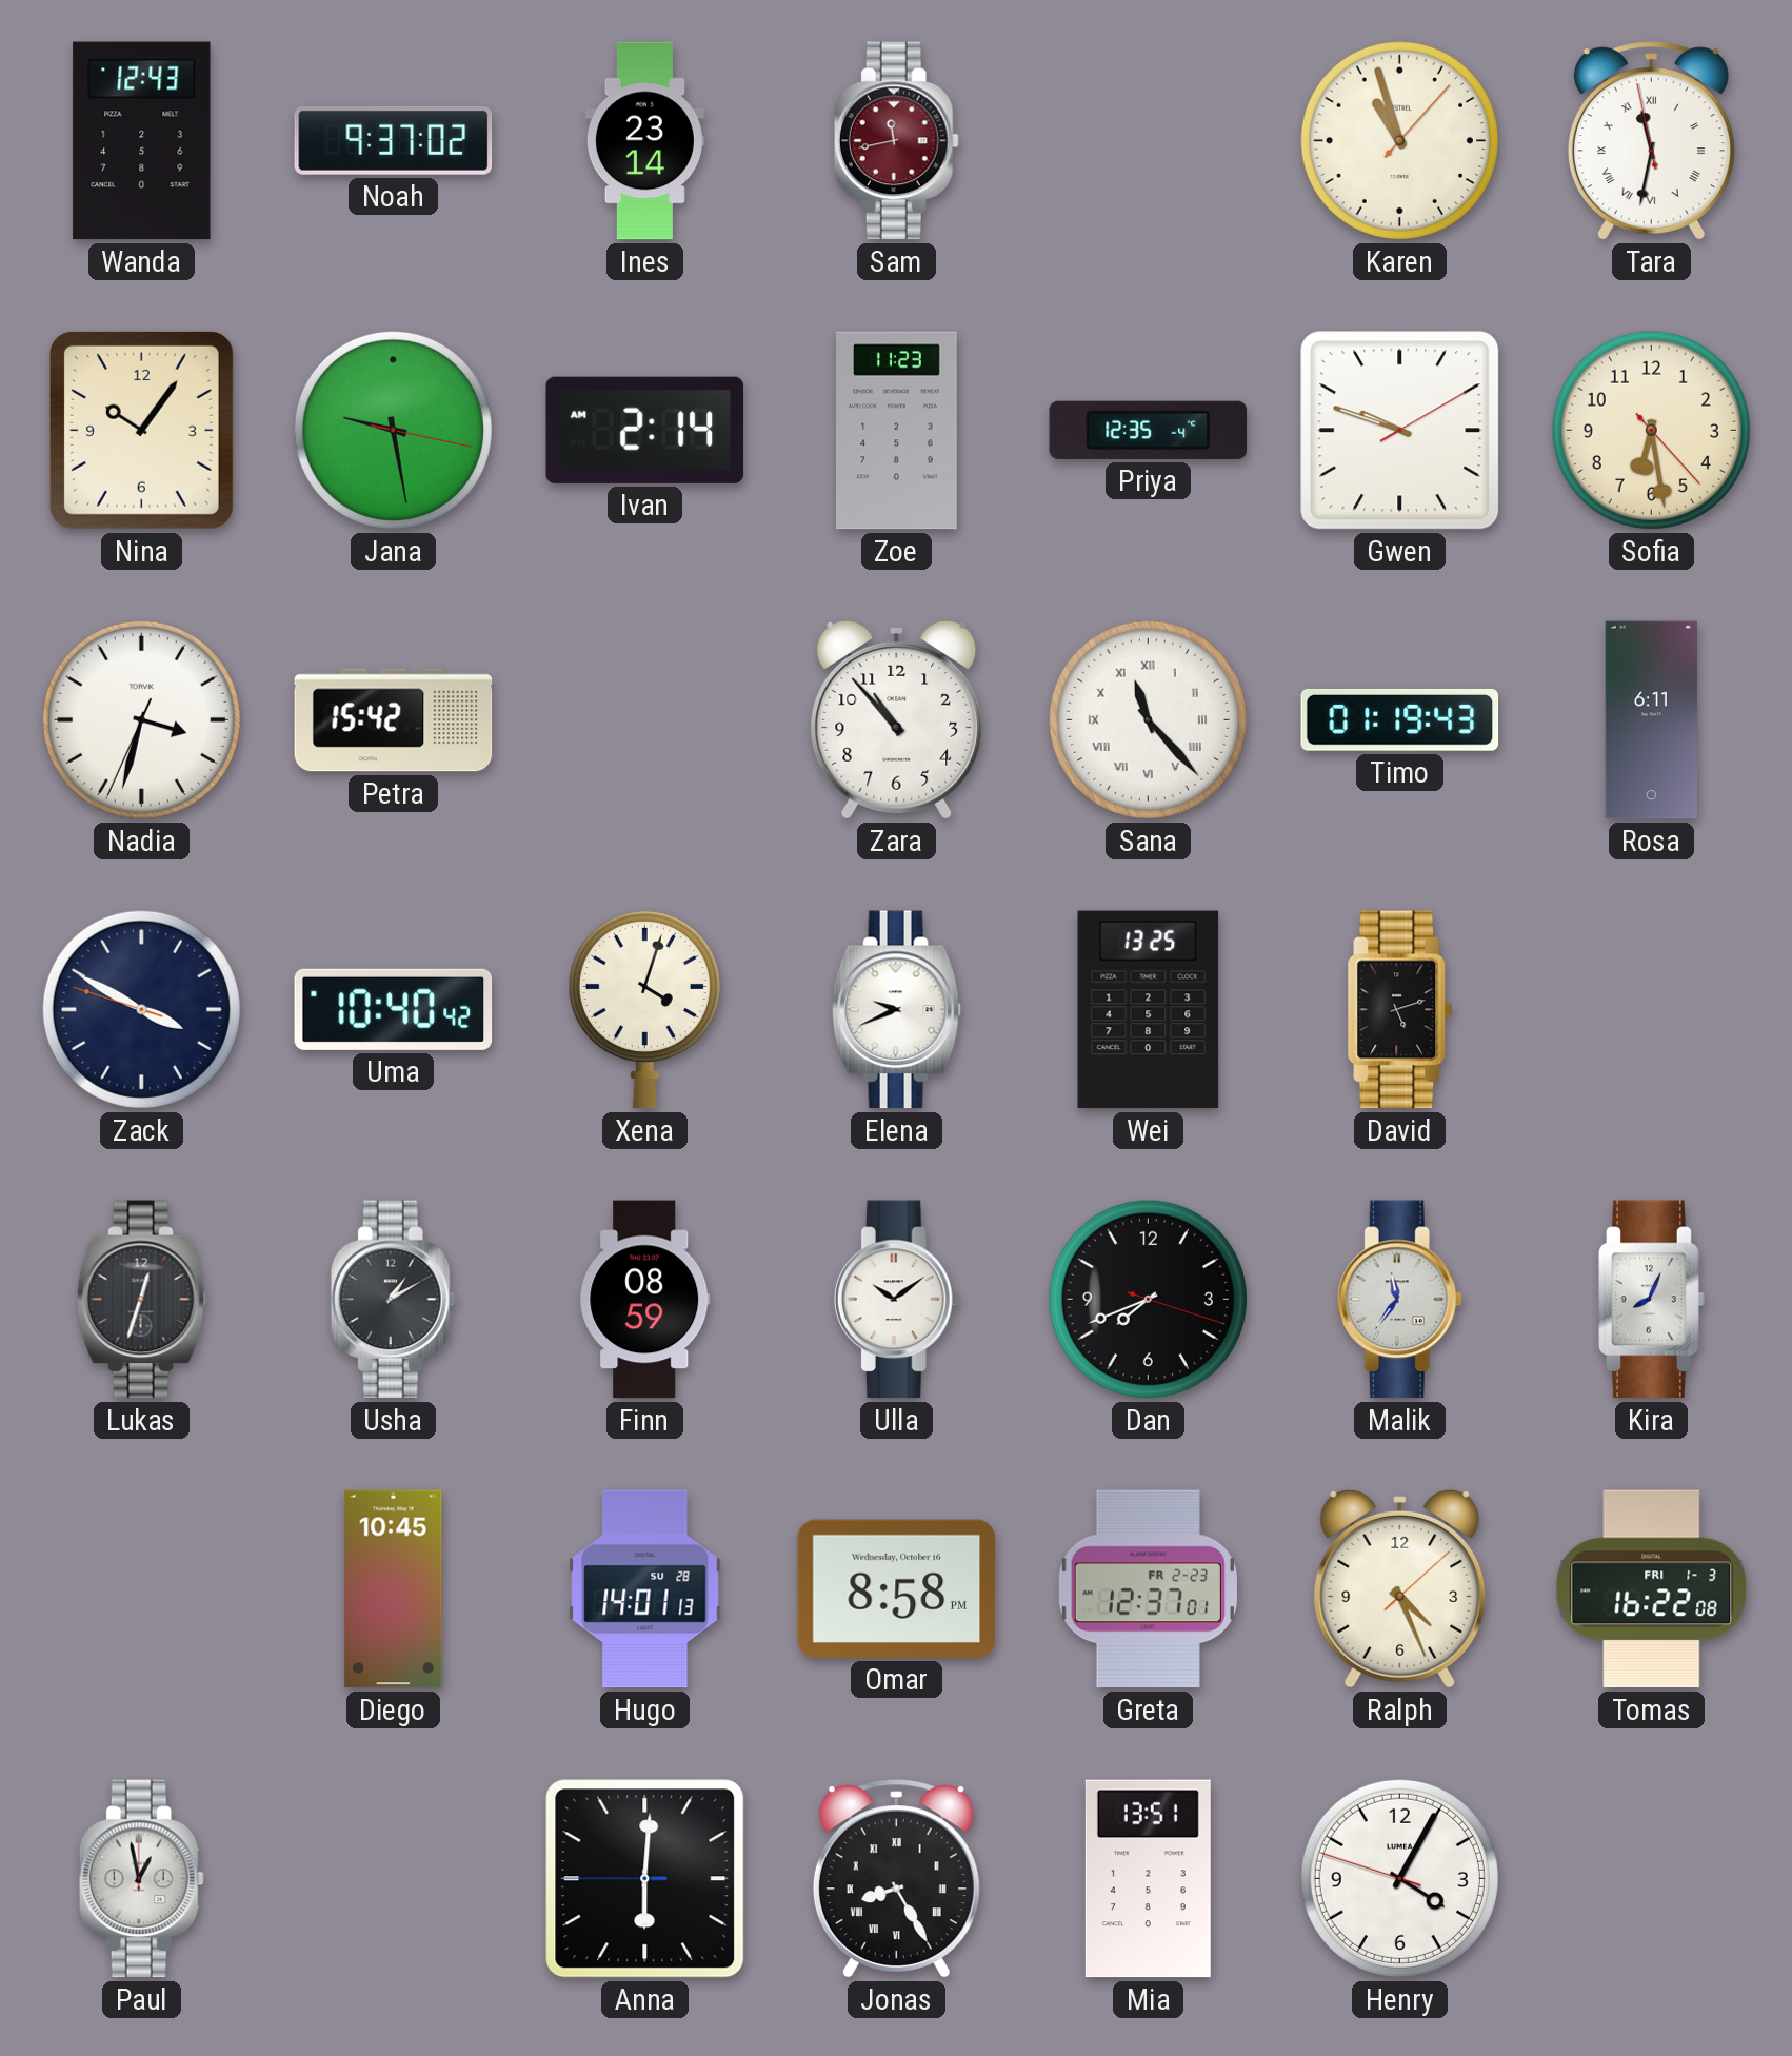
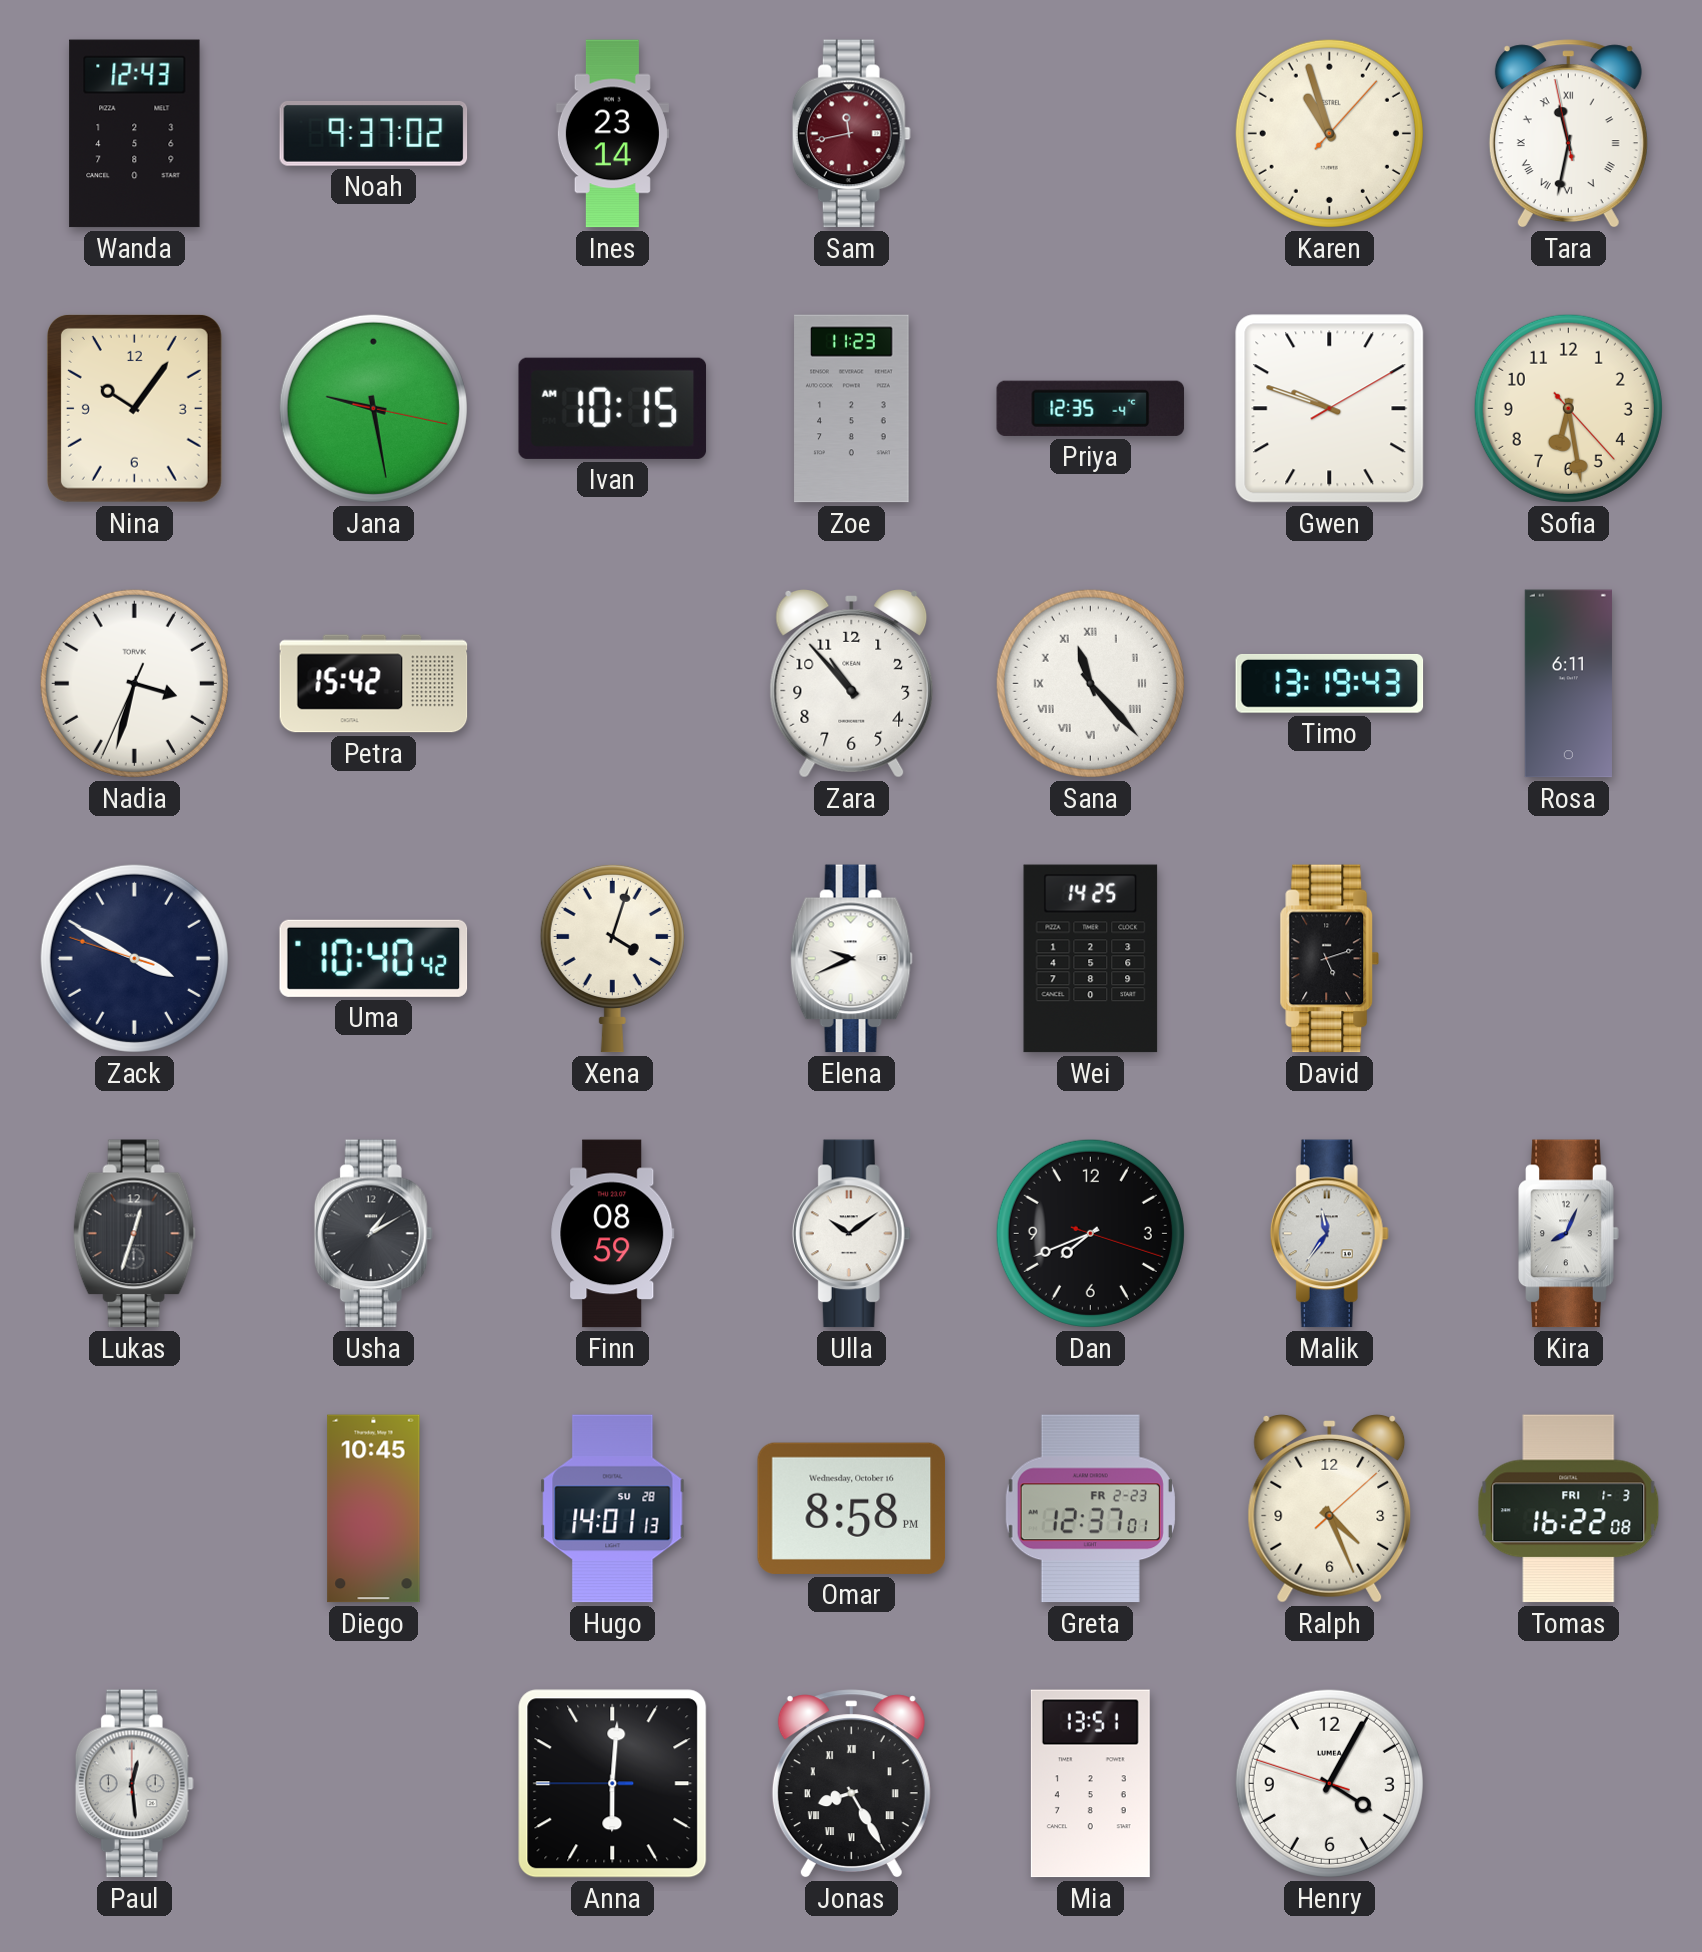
Ivan: 2:14 -> 10:15
Timo: 01:19 -> 13:19
Wei: 13:25 -> 14:25
Paul: 12:58 -> 12:29
